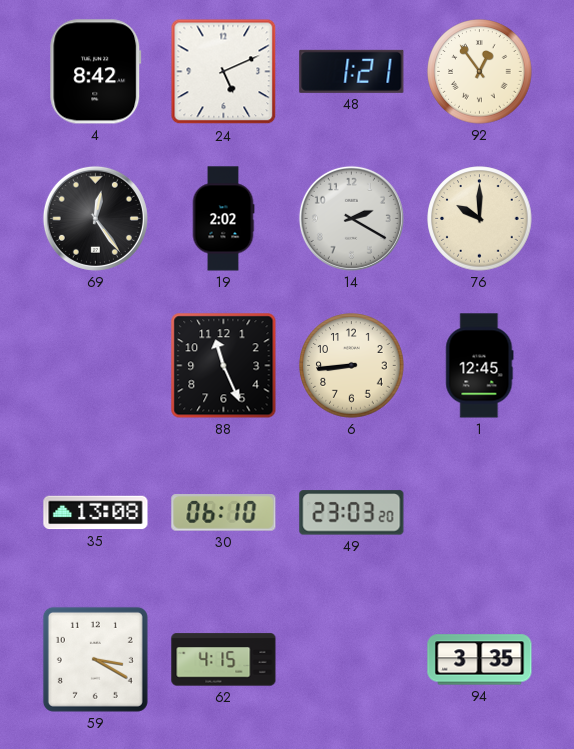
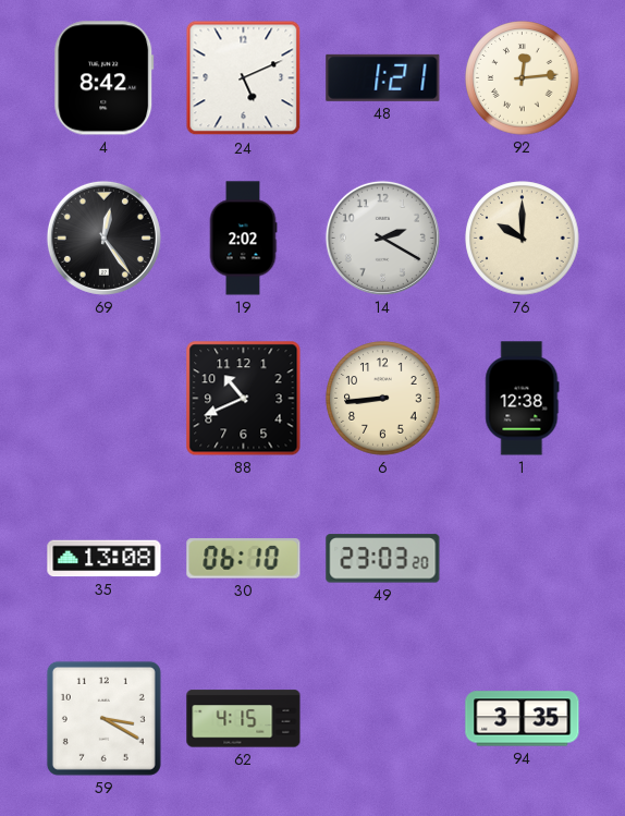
92: 12:54 -> 12:14
88: 11:26 -> 10:41
1: 12:45 -> 12:38
